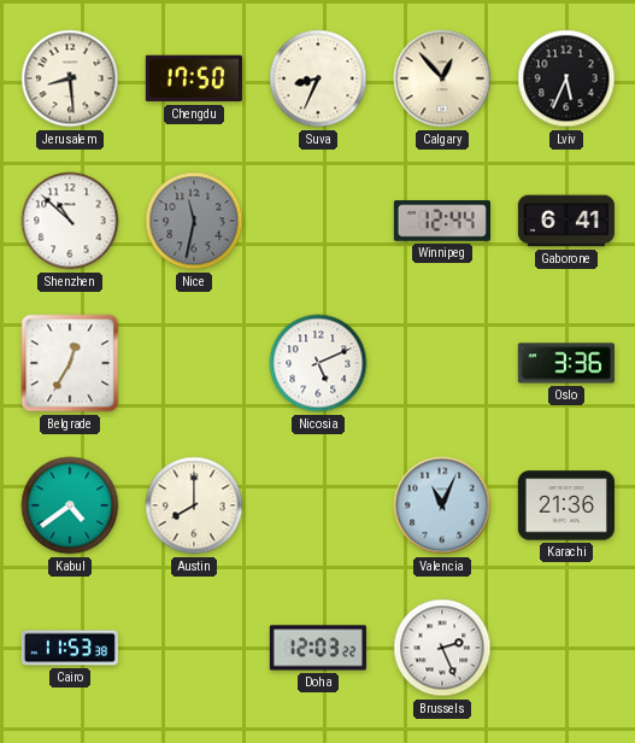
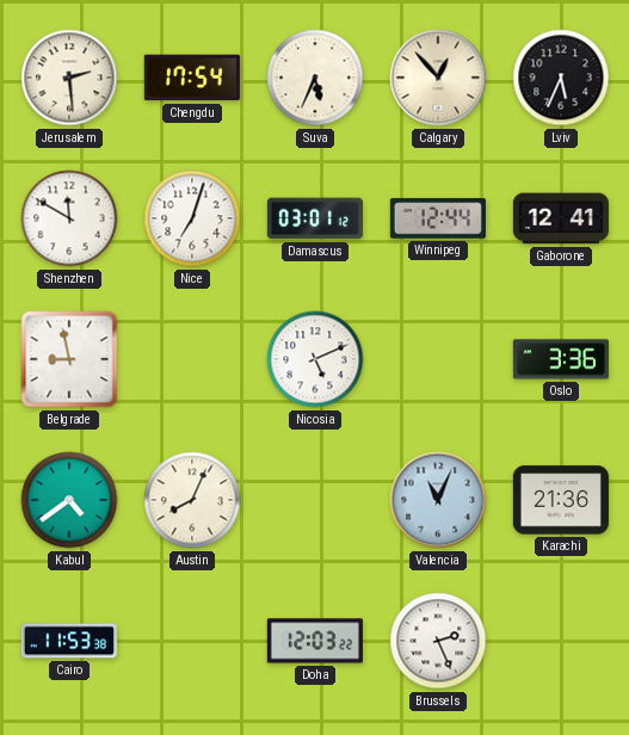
Jerusalem: 8:29 -> 2:29
Chengdu: 17:50 -> 17:54
Suva: 8:34 -> 5:34
Shenzhen: 10:52 -> 11:50
Nice: 11:32 -> 7:03
Nice dial: grey -> white
Damascus: none -> 03:01
Gaborone: 6:41 -> 12:41
Belgrade: 12:35 -> 8:58
Austin: 8:00 -> 8:04
